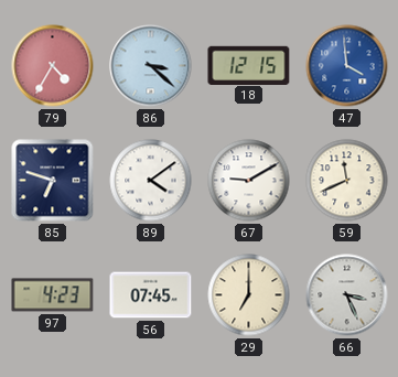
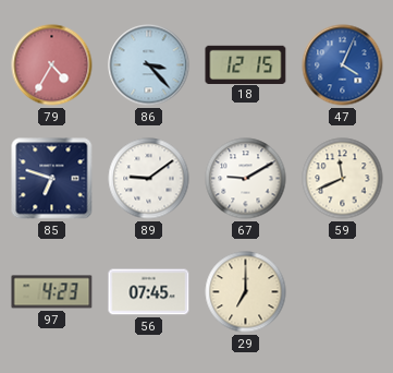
86: 3:22 -> 3:23
47: 3:59 -> 4:04
89: 4:09 -> 9:09
66: 3:26 -> none
